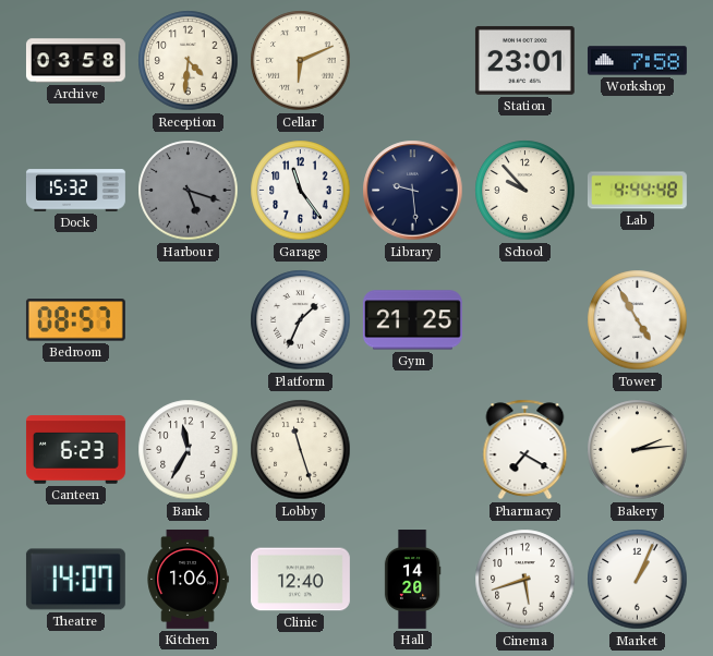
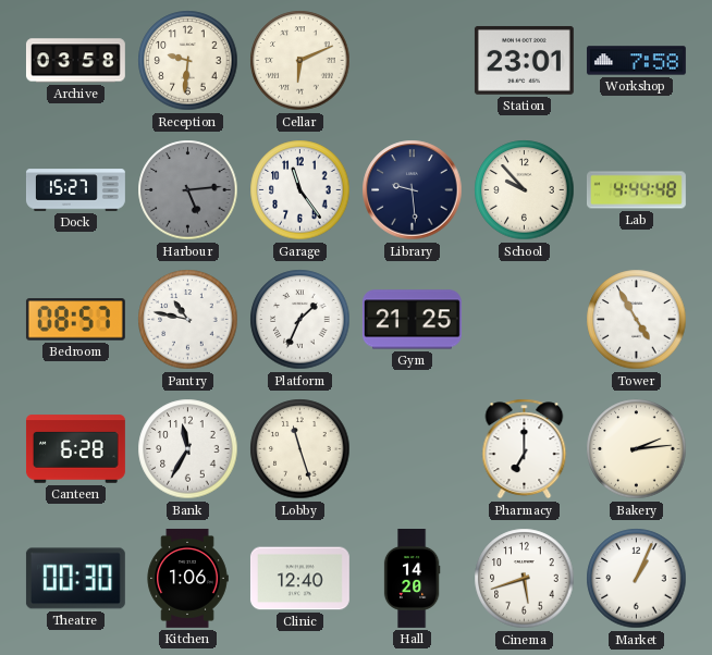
Reception: 4:31 -> 9:31
Dock: 15:32 -> 15:27
Harbour: 5:18 -> 5:14
Pantry: none -> 10:47
Canteen: 6:23 -> 6:28
Pharmacy: 7:20 -> 7:00
Theatre: 14:07 -> 00:30
